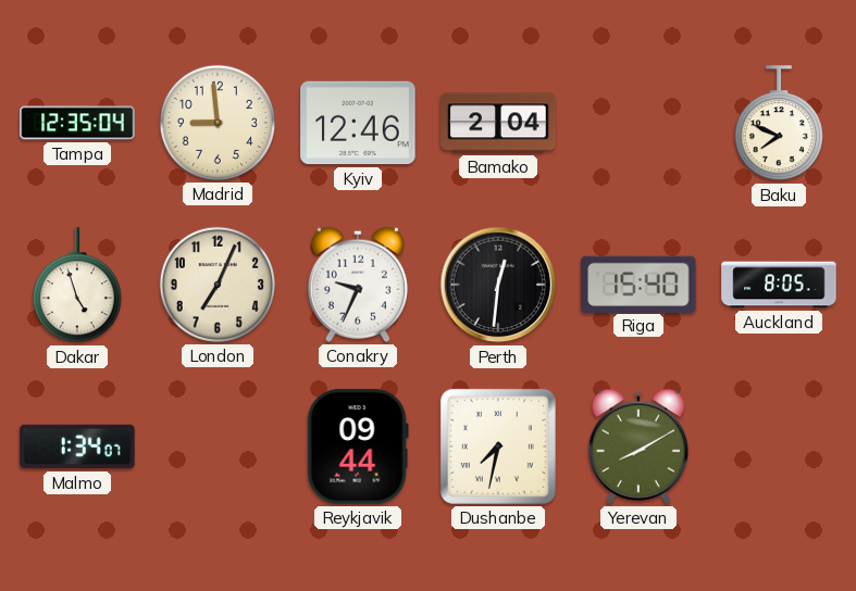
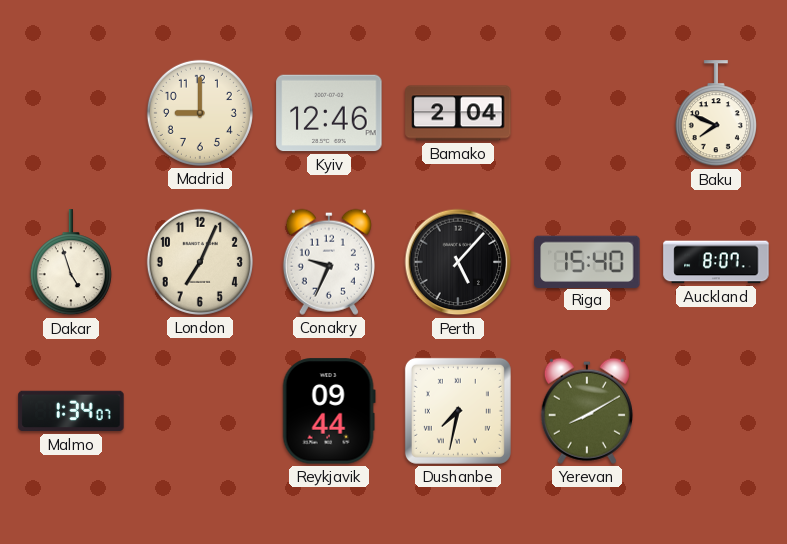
Tampa: 12:35 -> none
Madrid: 8:59 -> 9:00
Perth: 12:31 -> 5:07
Auckland: 8:05 -> 8:07
